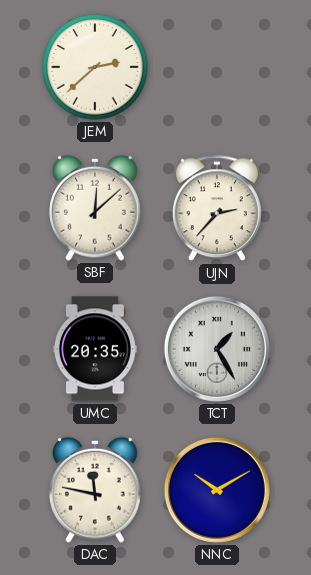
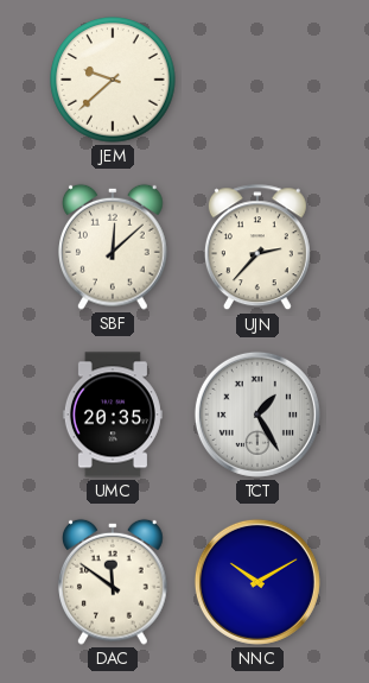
JEM: 2:38 -> 9:38
DAC: 11:47 -> 11:51
